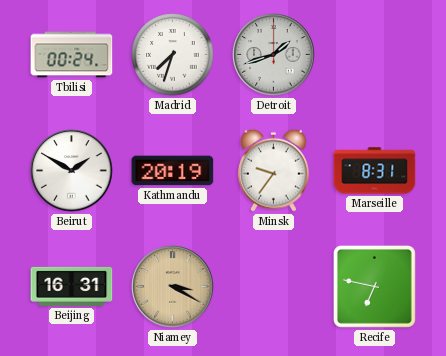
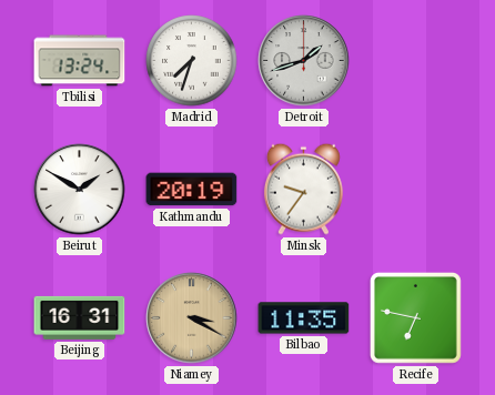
Tbilisi: 00:24 -> 13:24
Marseille: 8:31 -> none
Bilbao: none -> 11:35
